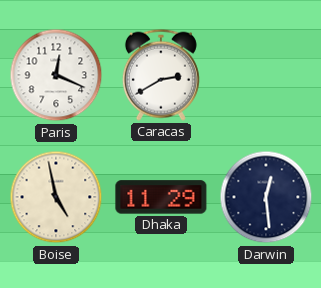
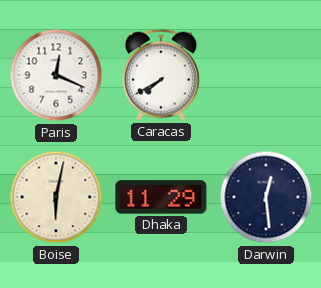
Caracas: 2:40 -> 7:40
Boise: 4:58 -> 6:02
